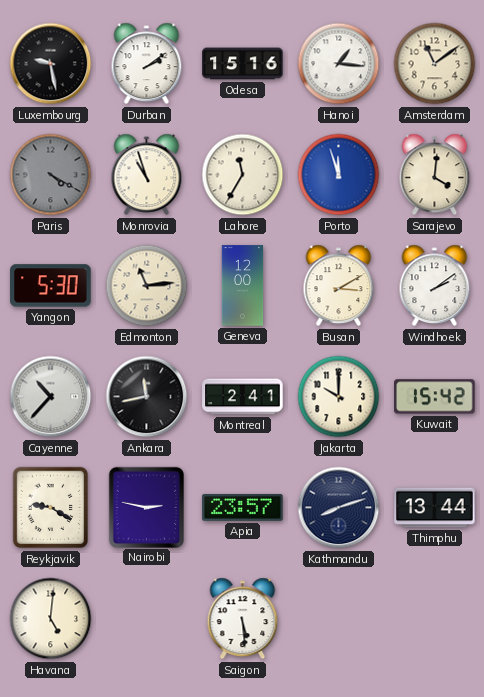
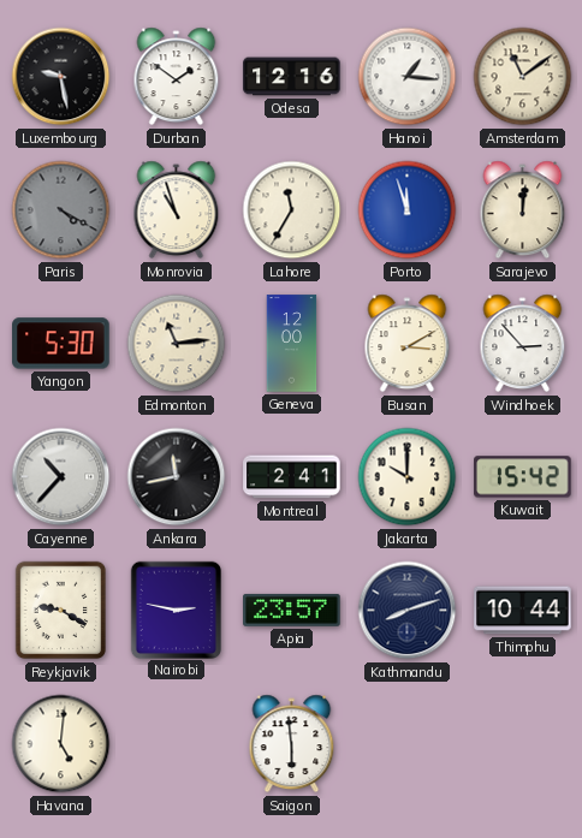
Durban: 2:09 -> 1:51
Odesa: 15:16 -> 12:16
Sarajevo: 4:01 -> 12:01
Windhoek: 2:09 -> 2:53
Thimphu: 13:44 -> 10:44
Saigon: 5:29 -> 5:59
